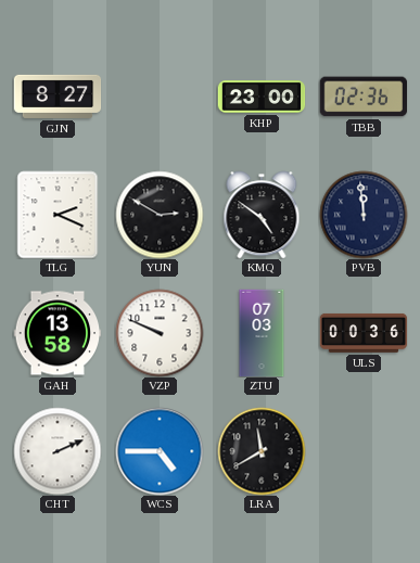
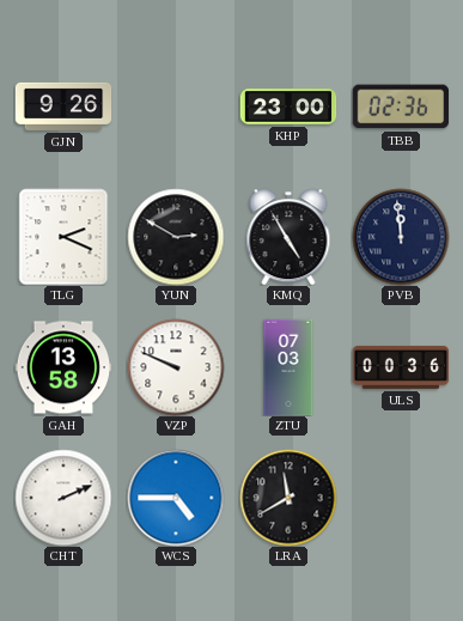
GJN: 8:27 -> 9:26
KMQ: 4:51 -> 4:55
